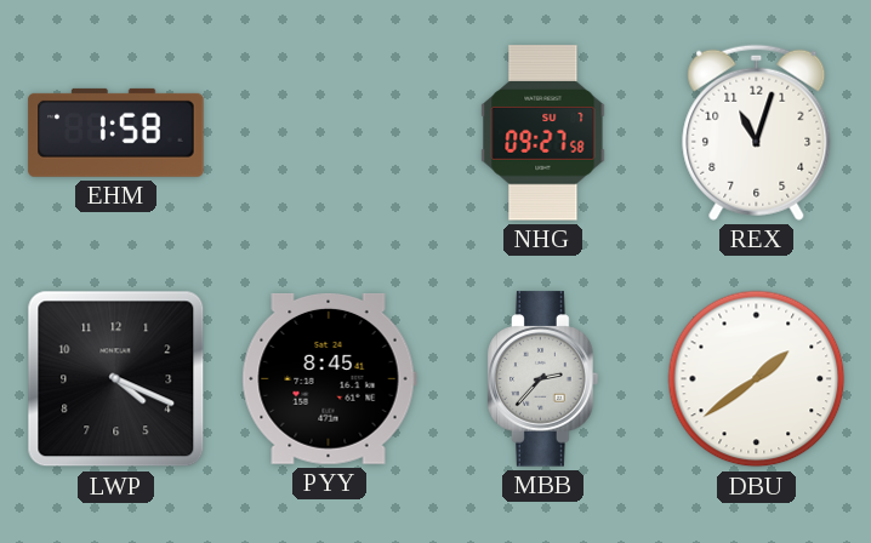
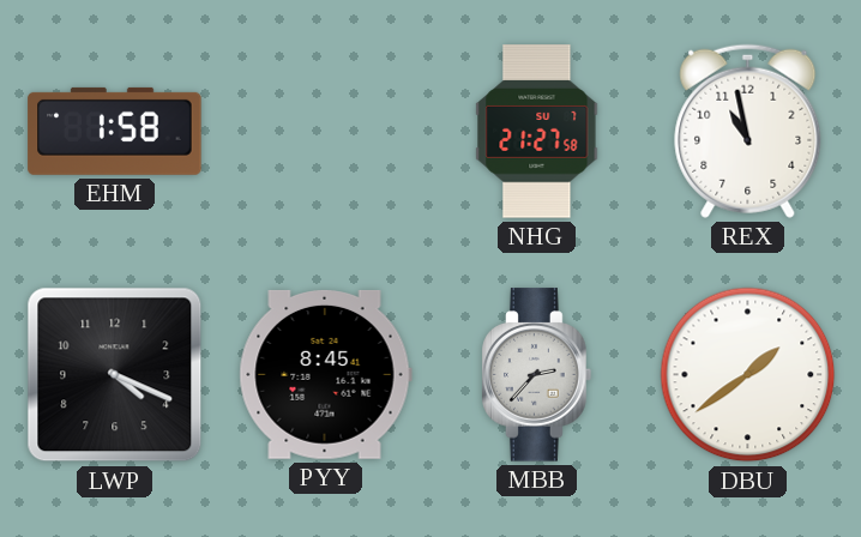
NHG: 09:27 -> 21:27
REX: 11:03 -> 10:58
